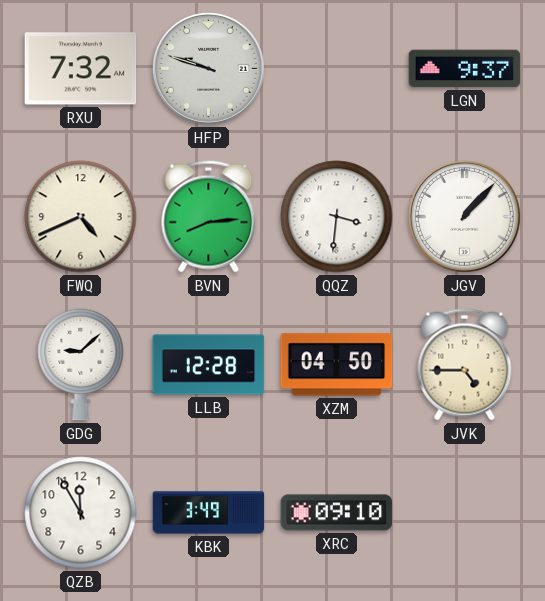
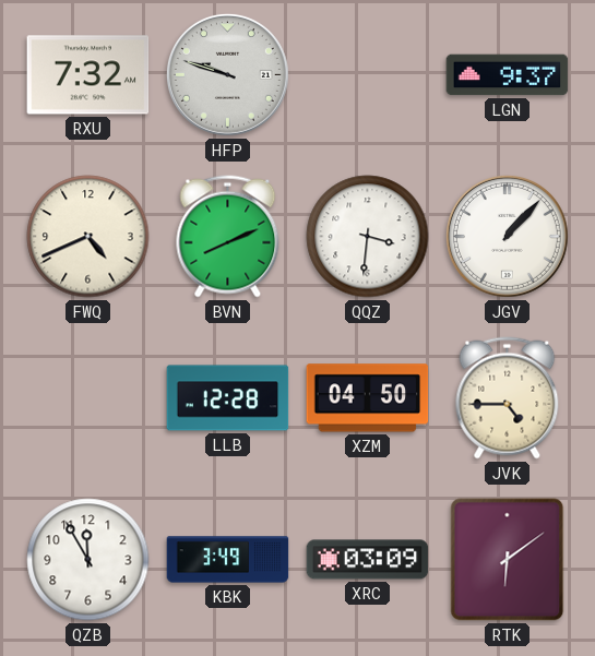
BVN: 8:14 -> 8:11
GDG: 9:08 -> none
XRC: 09:10 -> 03:09
RTK: none -> 6:09
